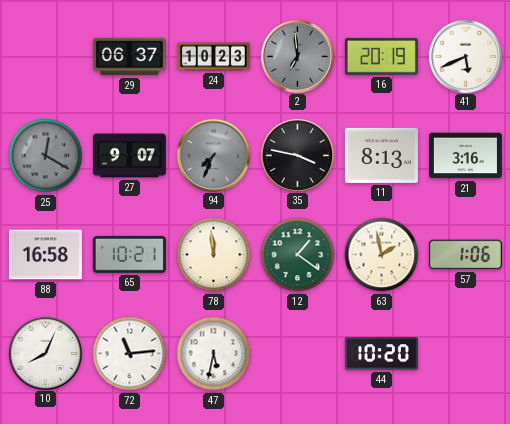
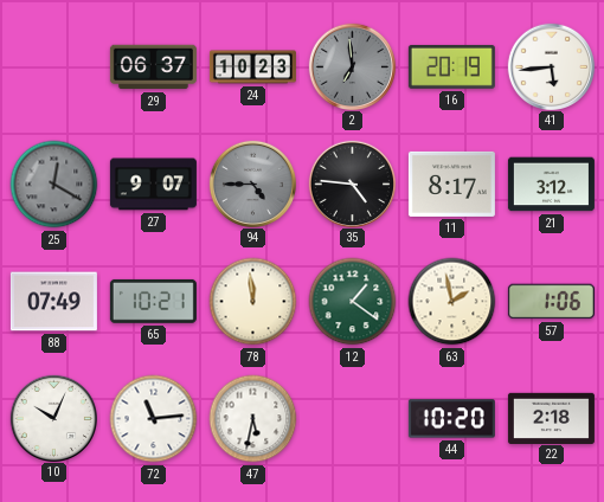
41: 5:41 -> 5:44
94: 7:34 -> 4:45
35: 3:47 -> 4:46
11: 8:13 -> 8:17
21: 3:16 -> 3:12
88: 16:58 -> 07:49
10: 8:04 -> 10:04
22: none -> 2:18
